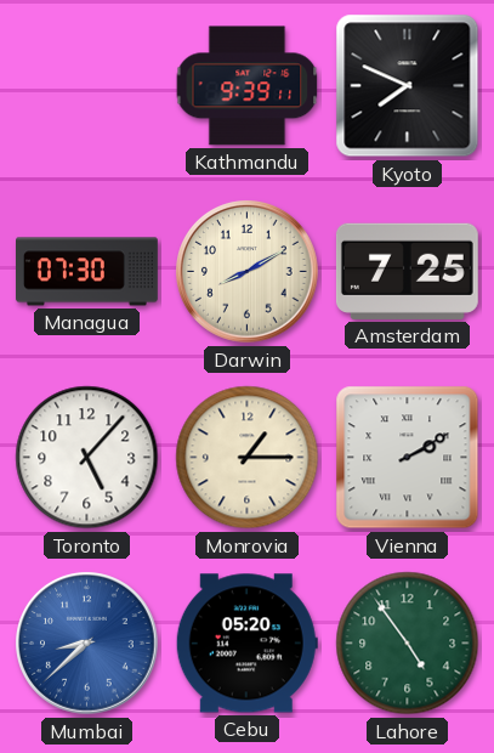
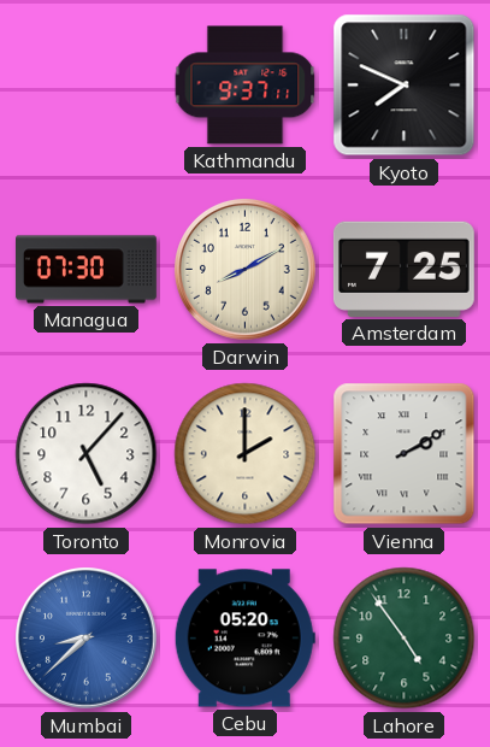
Kathmandu: 9:39 -> 9:37
Monrovia: 1:15 -> 2:00
